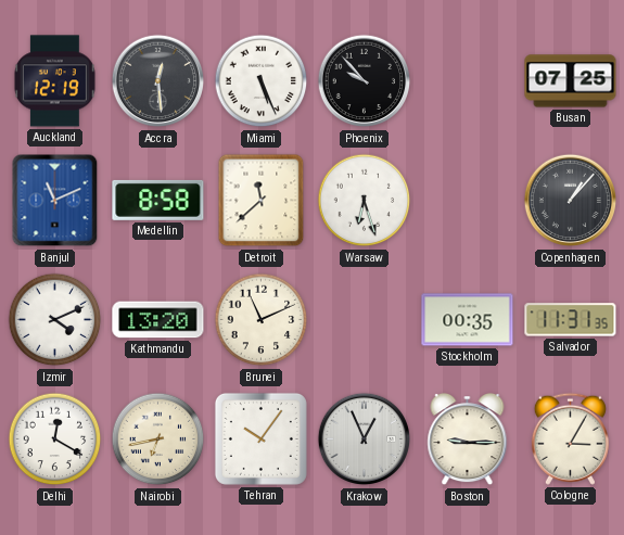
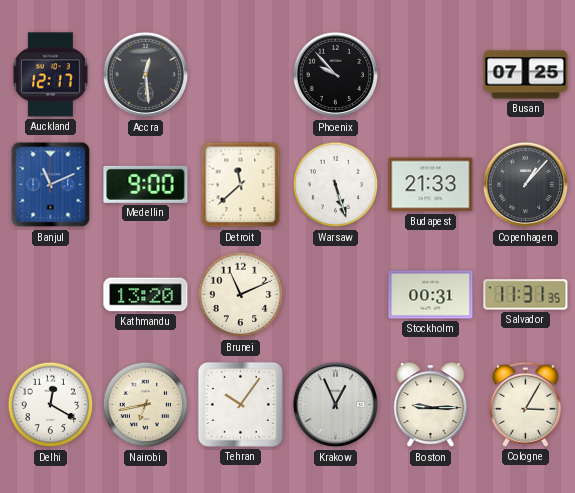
Auckland: 12:19 -> 12:17
Miami: 5:26 -> none
Medellin: 8:58 -> 9:00
Warsaw: 6:27 -> 5:27
Budapest: none -> 21:33
Izmir: 4:11 -> none
Stockholm: 00:35 -> 00:31
